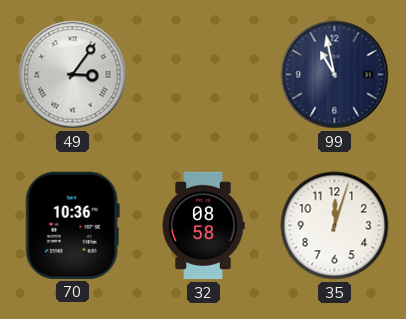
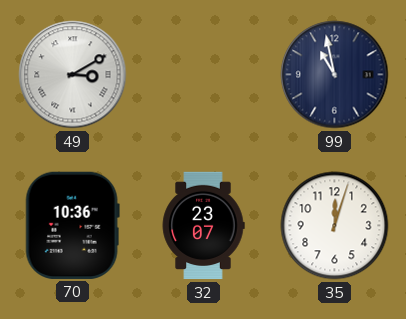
49: 3:06 -> 3:10
32: 08:58 -> 23:07
